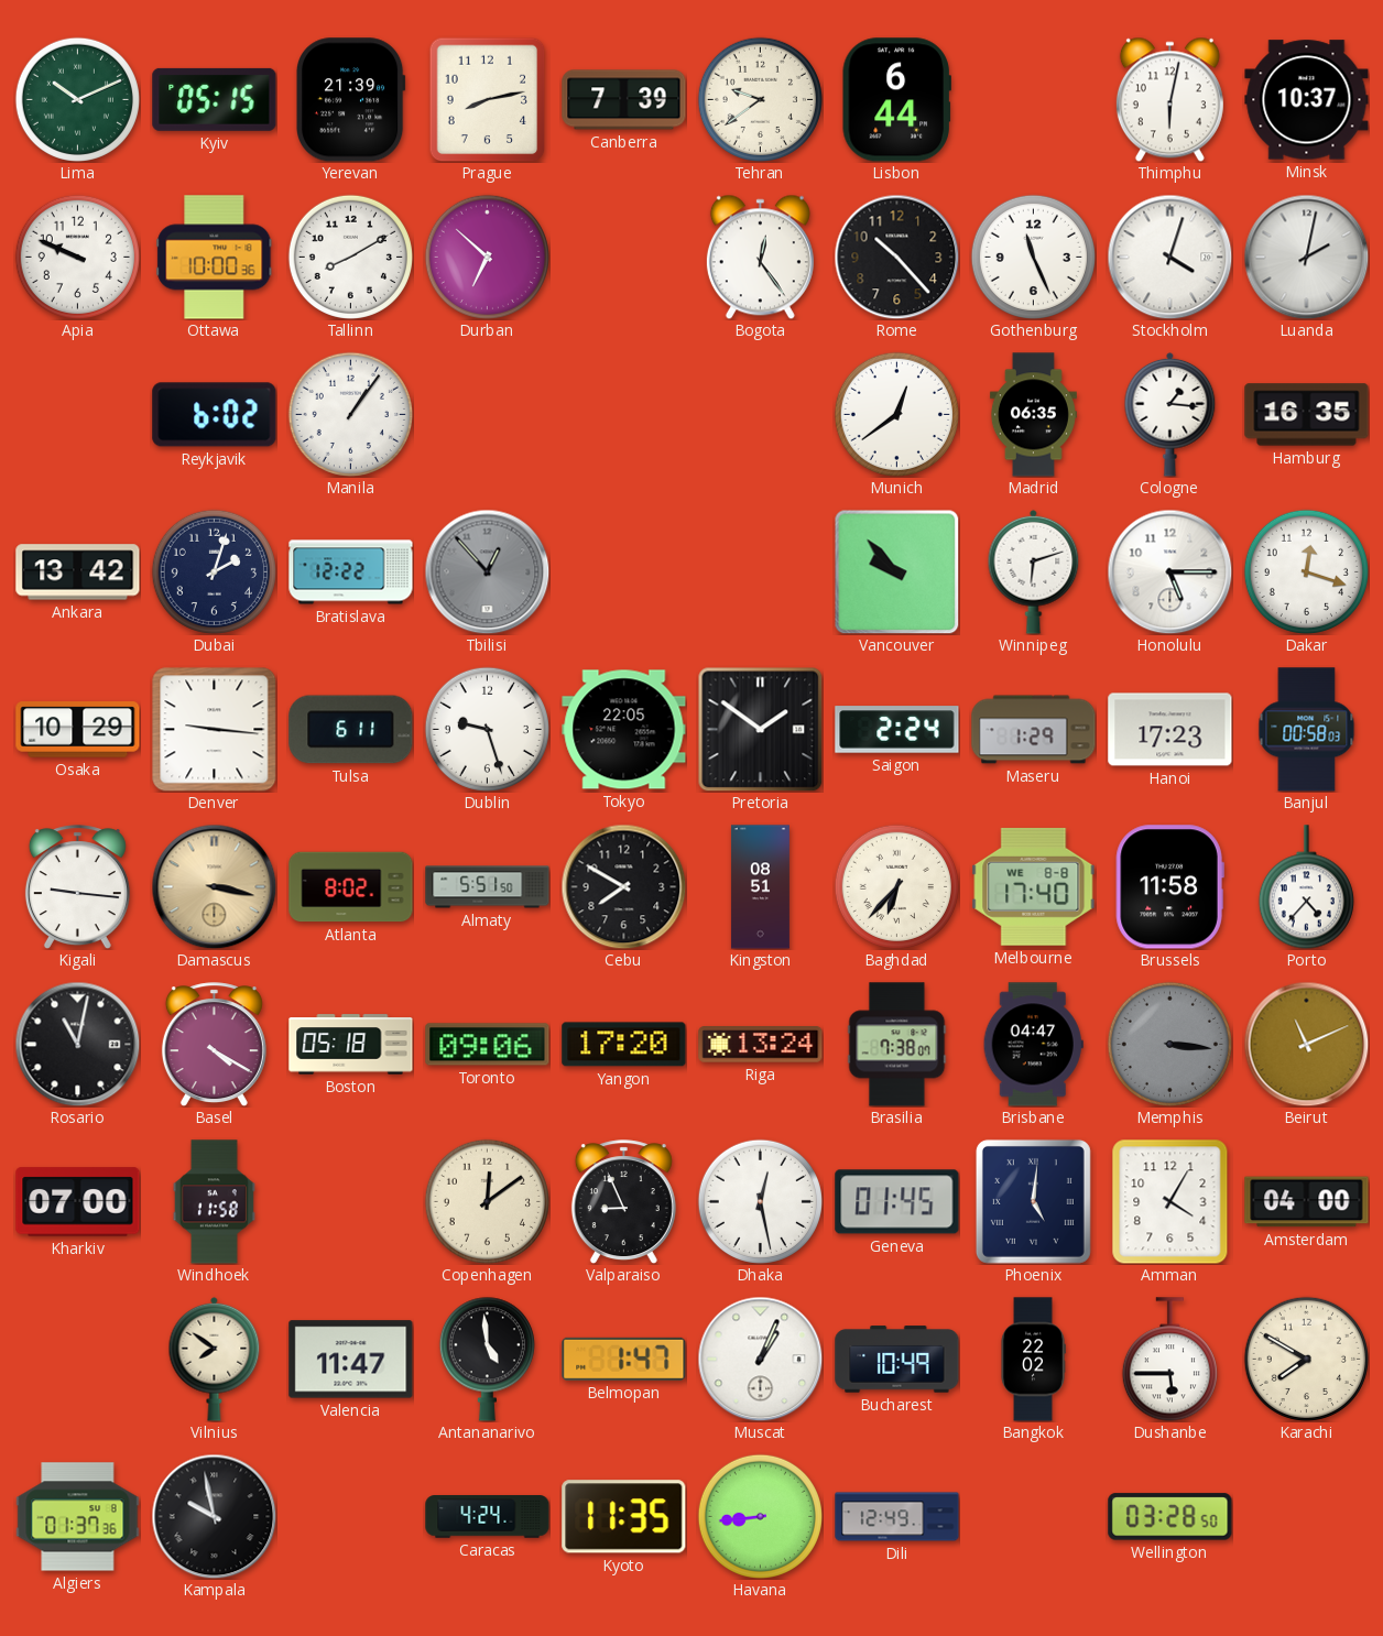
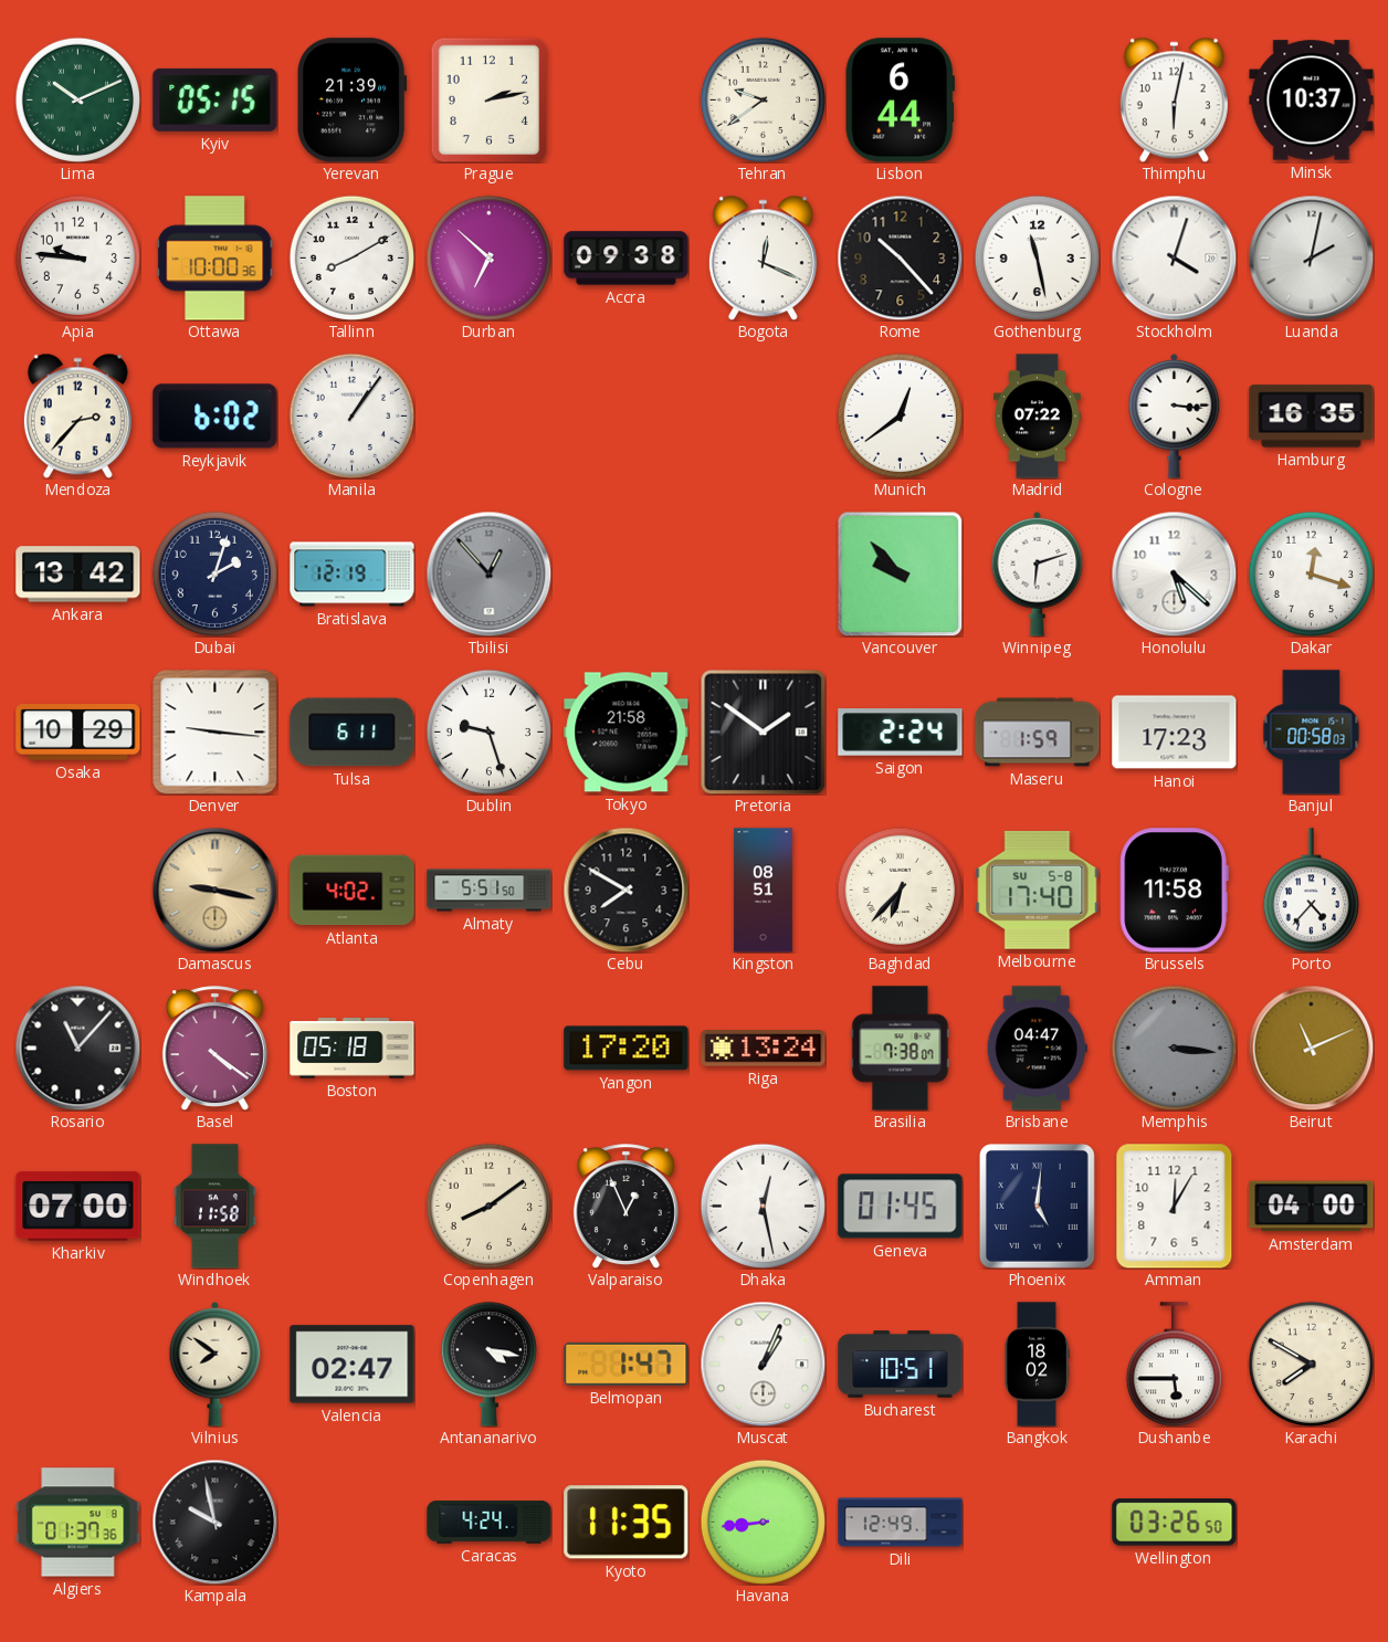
Prague: 8:13 -> 2:13
Canberra: 7:39 -> none
Apia: 9:49 -> 9:46
Accra: none -> 09:38
Bogota: 12:24 -> 12:19
Gothenburg: 11:26 -> 11:28
Mendoza: none -> 2:37
Madrid: 06:35 -> 07:22
Cologne: 1:16 -> 3:16
Bratislava: 12:22 -> 12:19
Honolulu: 5:15 -> 5:22
Tokyo: 22:05 -> 21:58
Maseru: 1:29 -> 1:59
Kigali: 9:16 -> none
Damascus: 3:17 -> 9:17
Atlanta: 8:02 -> 4:02
Melbourne date: WE 8-8 -> SU 5-8
Rosario: 11:02 -> 11:07
Basel: 4:20 -> 4:21
Toronto: 09:06 -> none
Copenhagen: 12:09 -> 8:09
Valparaiso: 8:56 -> 12:56
Amman: 4:05 -> 12:05
Valencia: 11:47 -> 02:47
Antananarivo: 4:59 -> 4:17
Bucharest: 10:49 -> 10:51
Bangkok: 22:02 -> 18:02
Wellington: 03:28 -> 03:26
